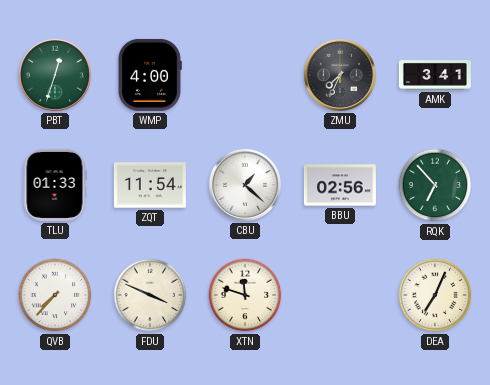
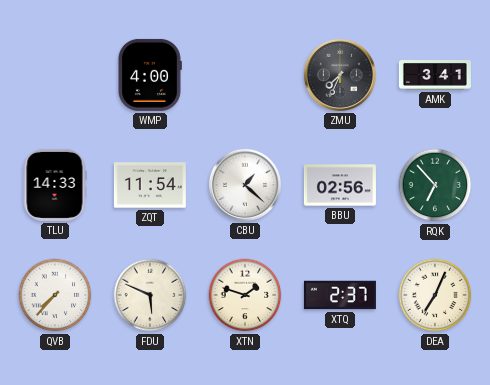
PBT: 12:33 -> none
TLU: 01:33 -> 14:33
FDU: 3:49 -> 5:49
XTN: 11:48 -> 1:48
XTQ: none -> 2:37
